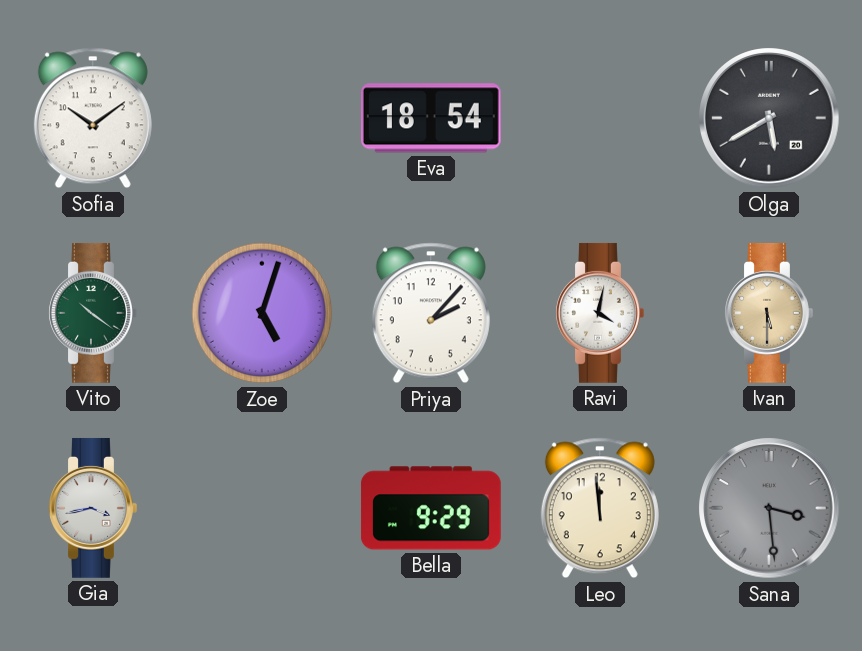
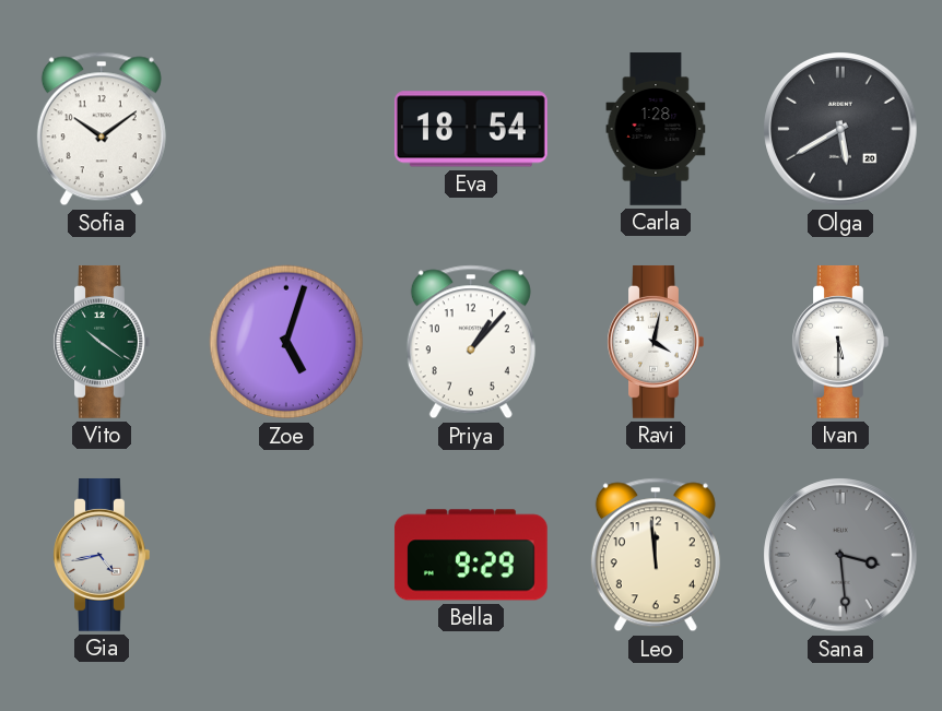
Carla: none -> 1:28
Priya: 2:07 -> 1:07
Ivan dial: champagne -> white
Gia: 3:43 -> 4:43
